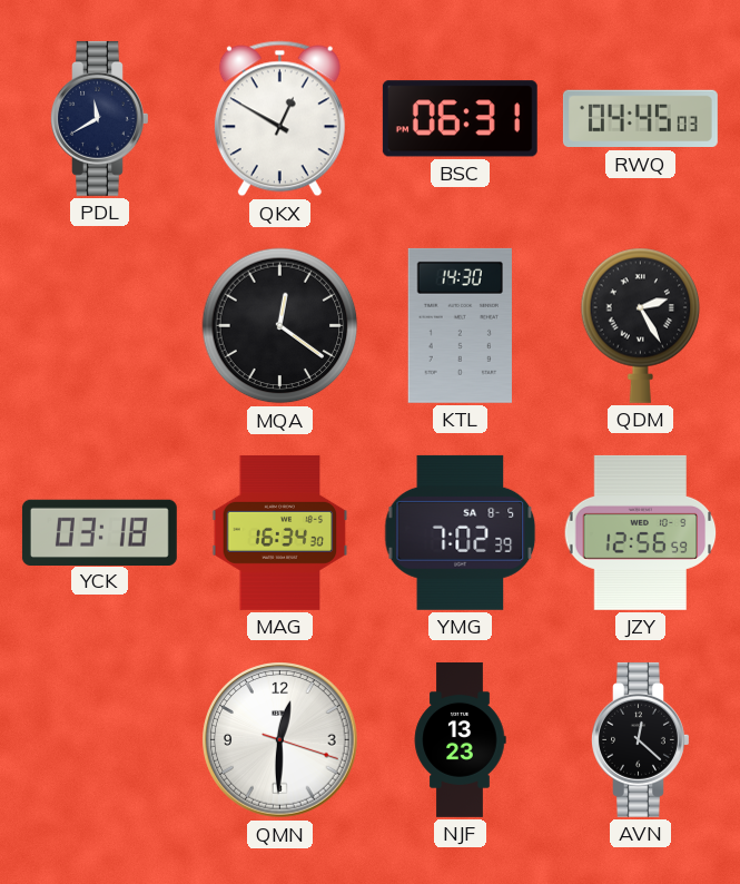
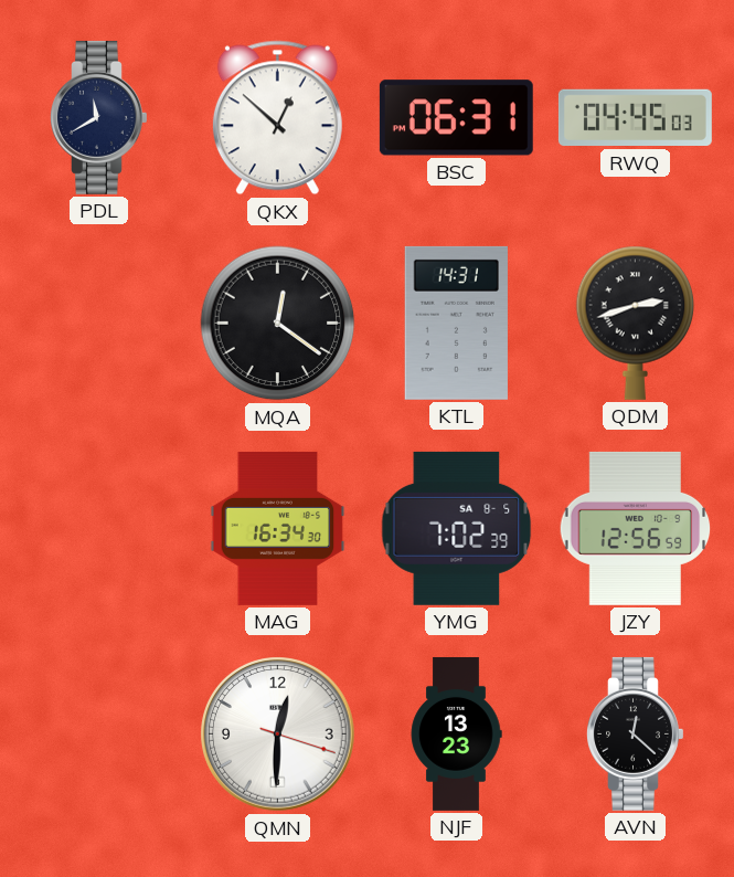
QKX: 12:50 -> 12:52
KTL: 14:30 -> 14:31
QDM: 2:25 -> 2:42
YCK: 03:18 -> none
